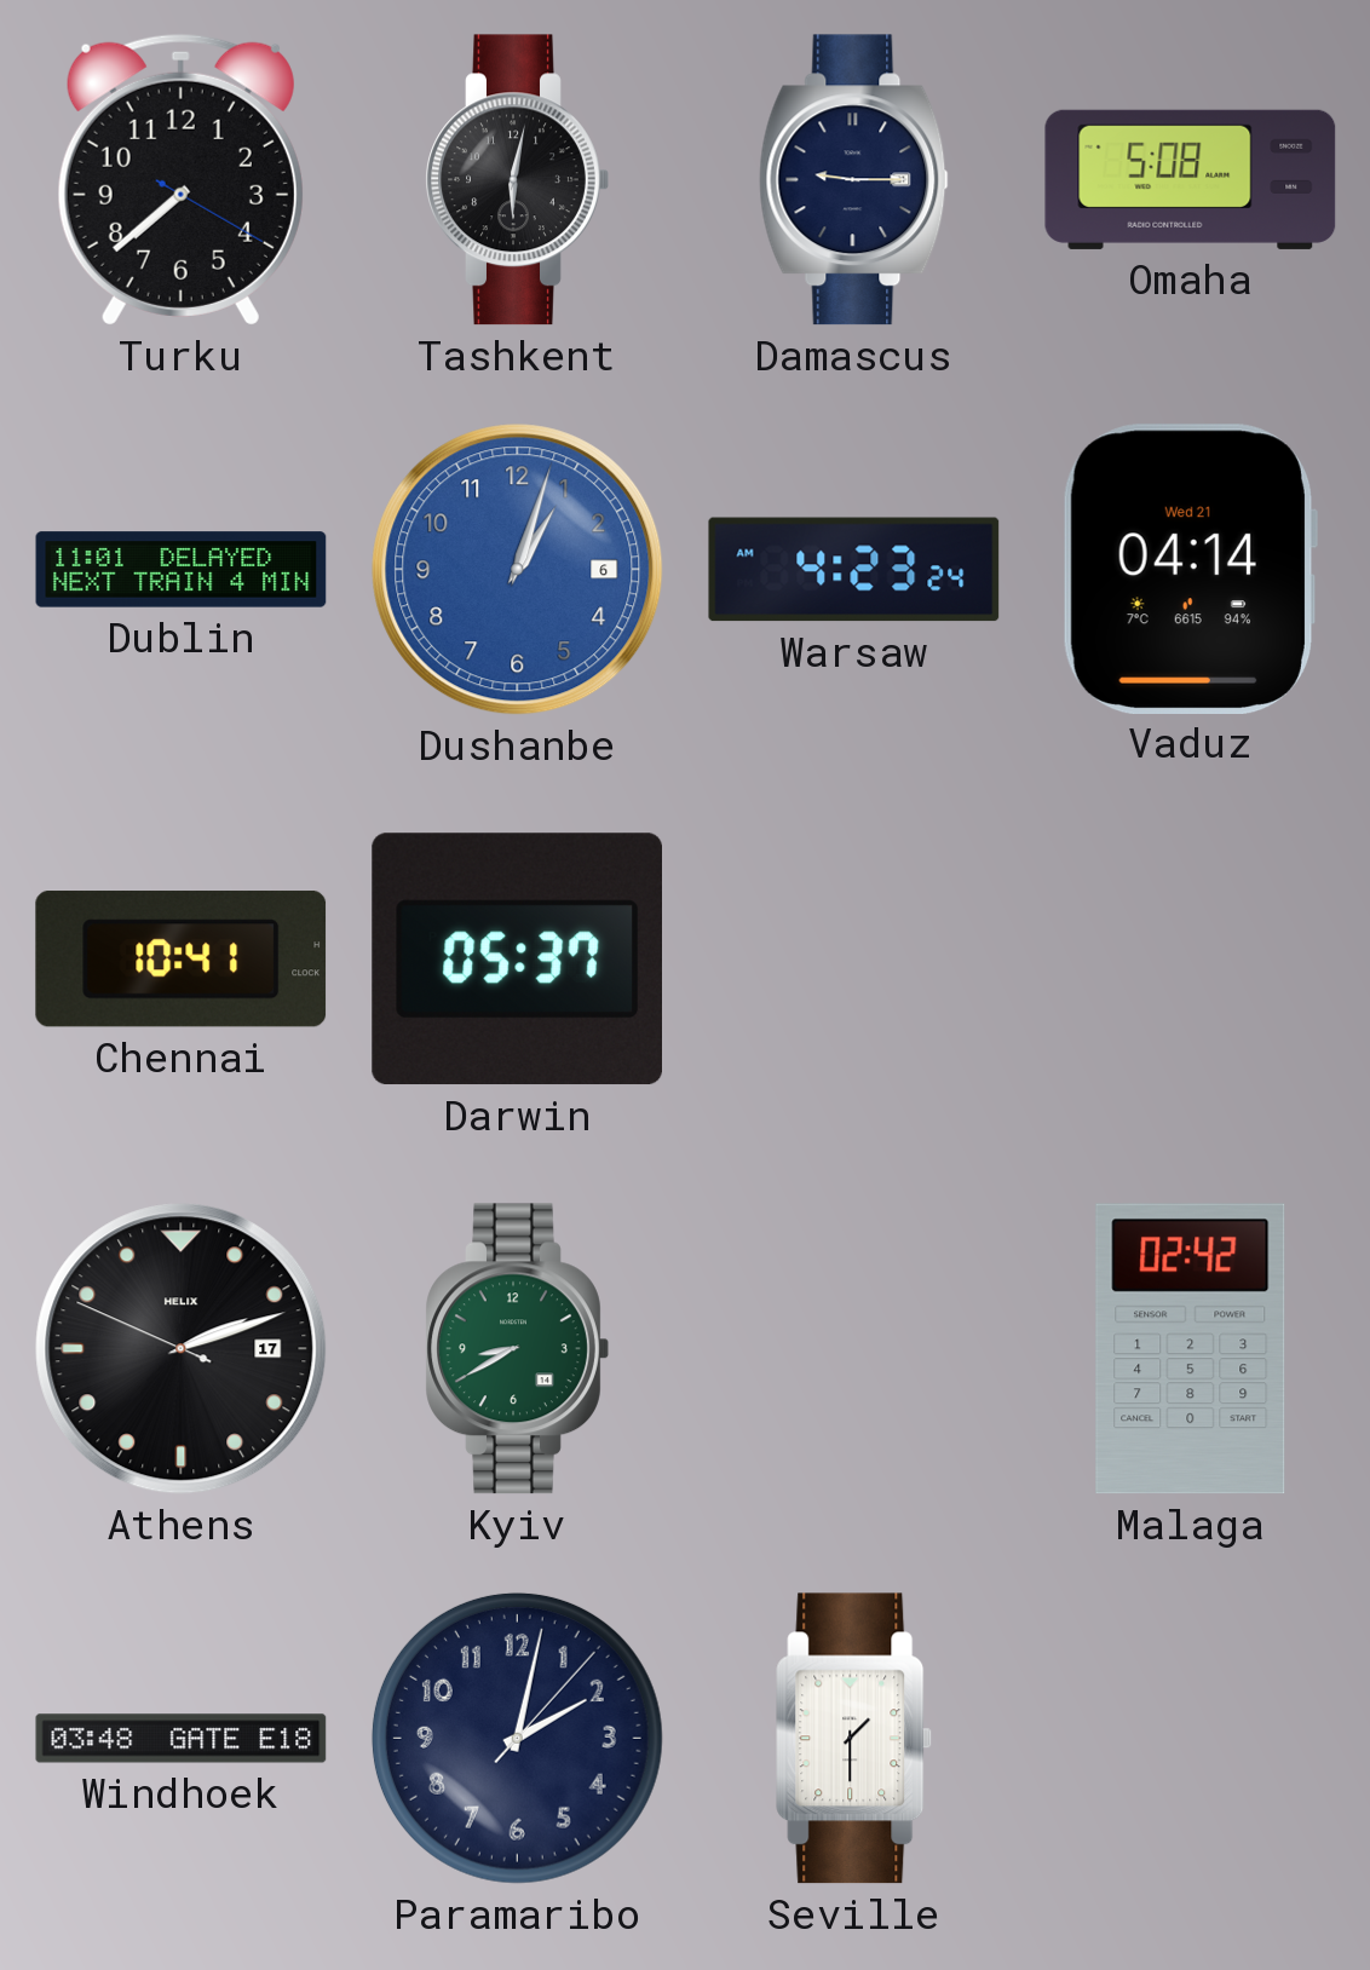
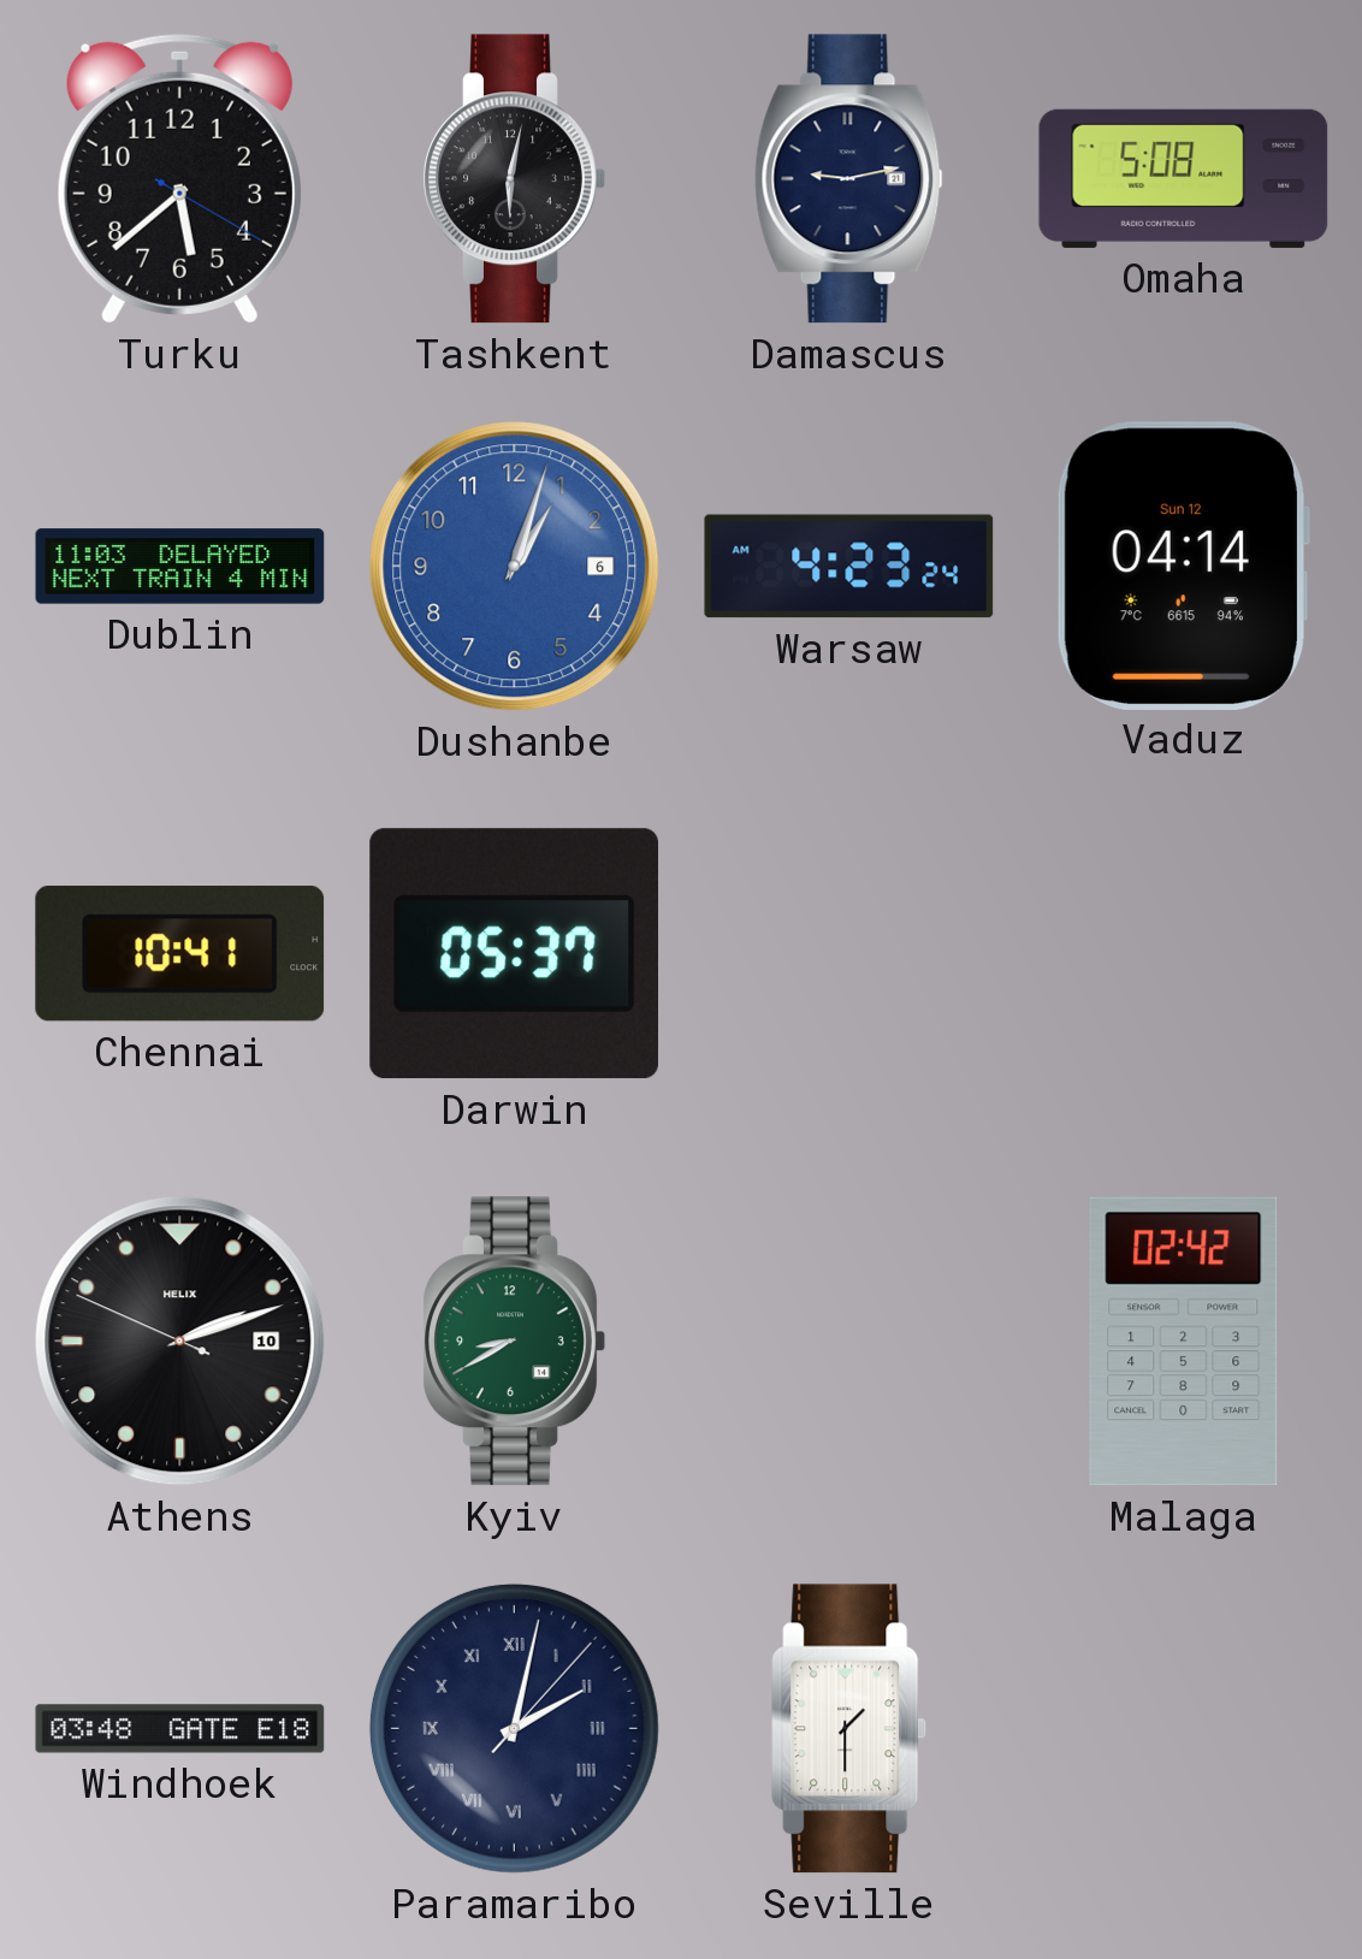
Turku: 7:38 -> 5:38
Damascus: 9:15 -> 9:13
Dublin: 11:01 -> 11:03
Vaduz date: Wed 21 -> Sun 12
Athens date: 17 -> 10
Paramaribo numerals: Arabic -> Roman
